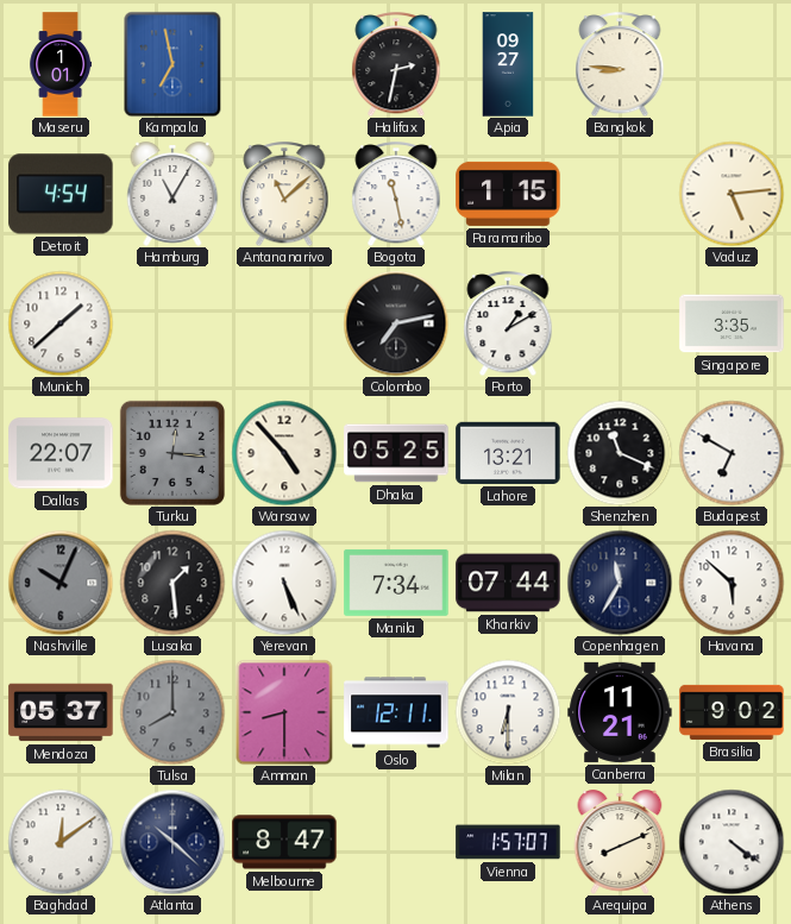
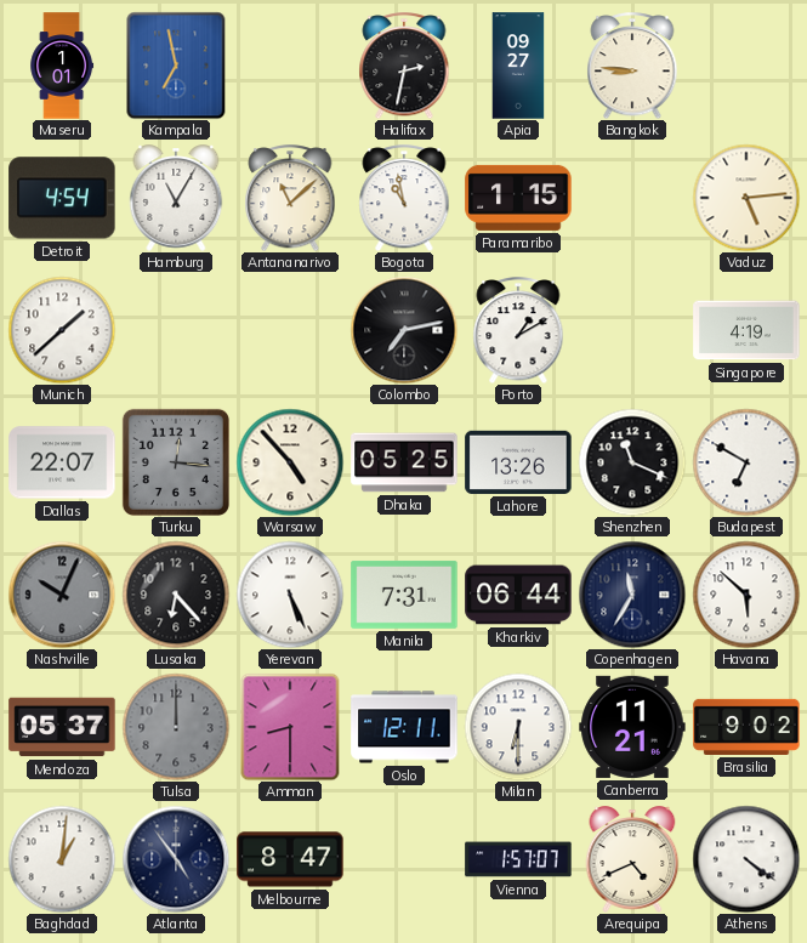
Bogota: 11:28 -> 10:58
Singapore: 3:35 -> 4:19
Lahore: 13:21 -> 13:26
Lusaka: 1:29 -> 6:23
Manila: 7:34 -> 7:31
Kharkiv: 07:44 -> 06:44
Tulsa: 8:00 -> 12:00
Baghdad: 12:09 -> 1:01
Atlanta: 10:22 -> 4:54
Arequipa: 8:11 -> 4:41
